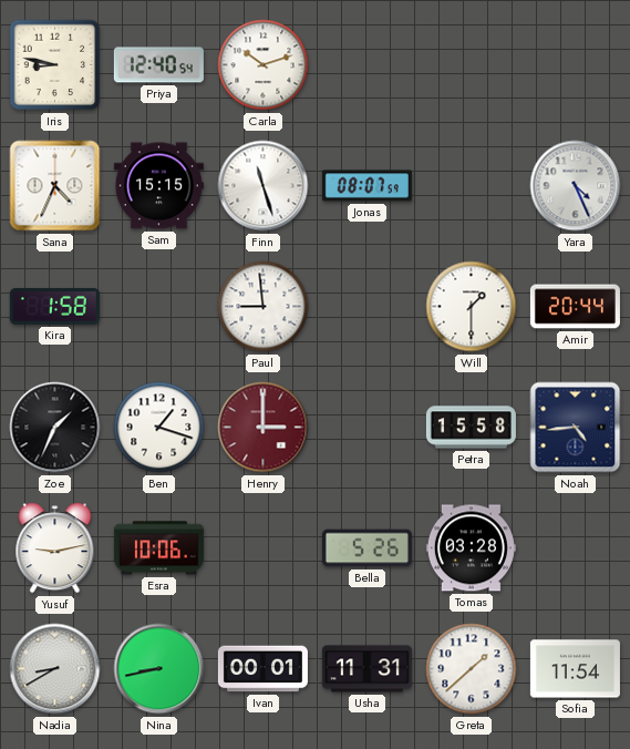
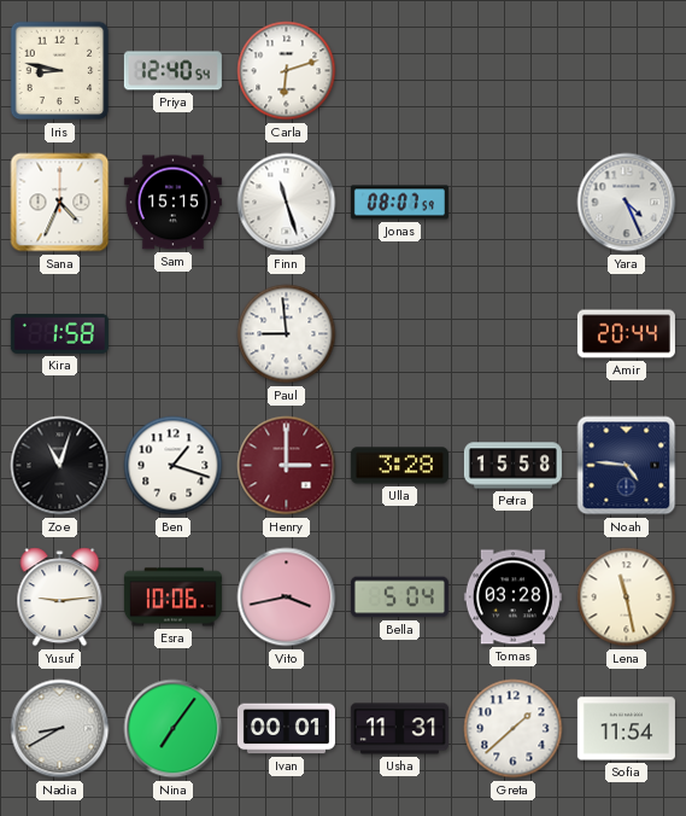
Carla: 10:12 -> 6:12
Will: 1:30 -> none
Zoe: 1:34 -> 11:03
Ulla: none -> 3:28
Noah: 4:44 -> 4:46
Yusuf: 9:13 -> 9:14
Vito: none -> 3:43
Bella: 5:26 -> 5:04
Lena: none -> 11:28
Nina: 8:43 -> 7:06
